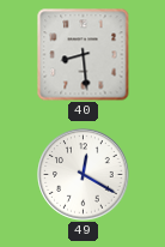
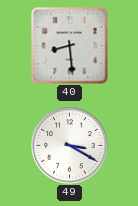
49: 12:20 -> 3:20
